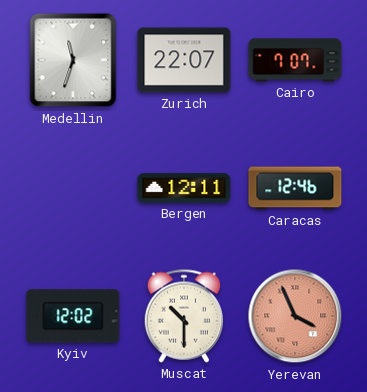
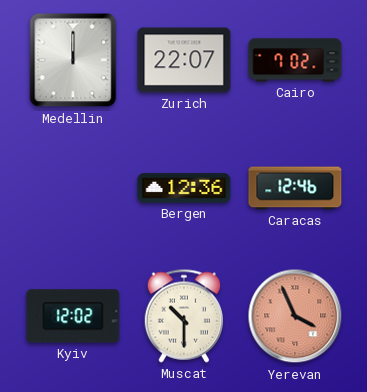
Medellin: 11:33 -> 12:00
Cairo: 7:07 -> 7:02
Bergen: 12:11 -> 12:36
